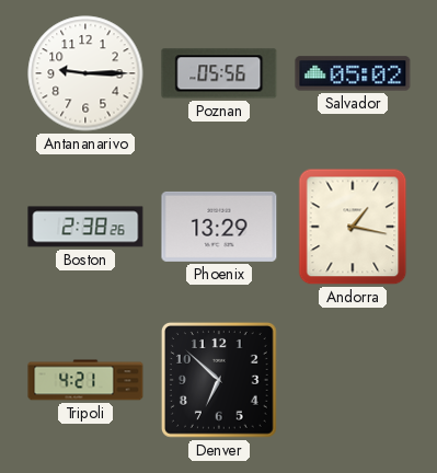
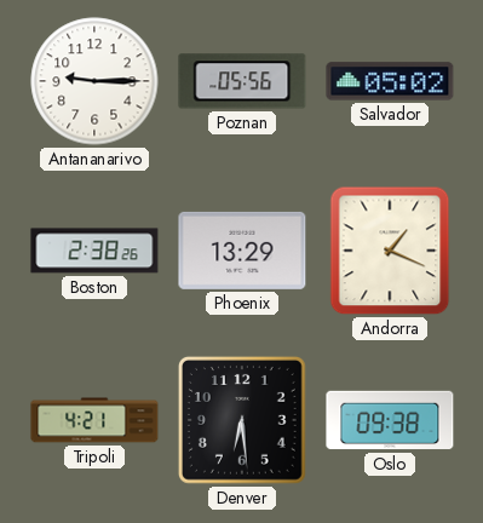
Andorra: 1:17 -> 1:19
Denver: 6:52 -> 6:29
Oslo: none -> 09:38
